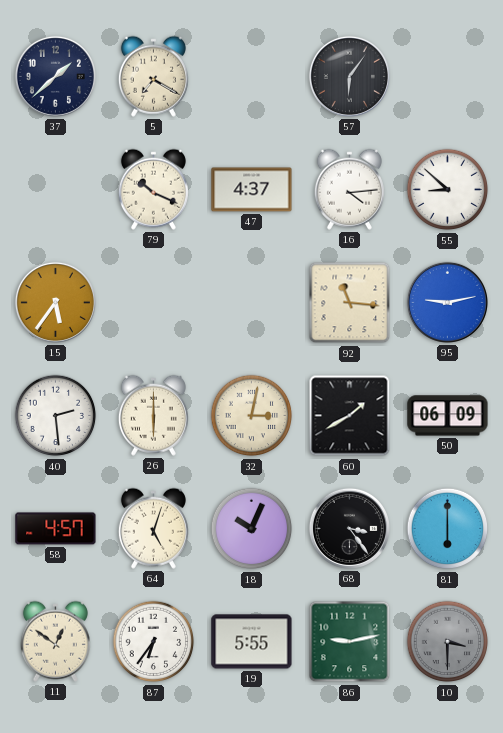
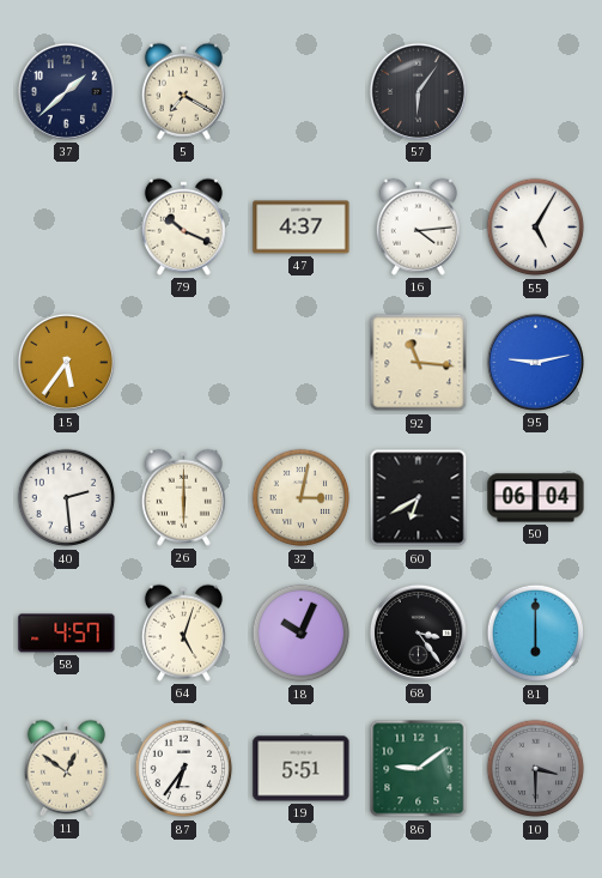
55: 8:52 -> 5:05
60: 1:40 -> 6:40
50: 06:09 -> 06:04
19: 5:55 -> 5:51
86: 9:13 -> 9:09
